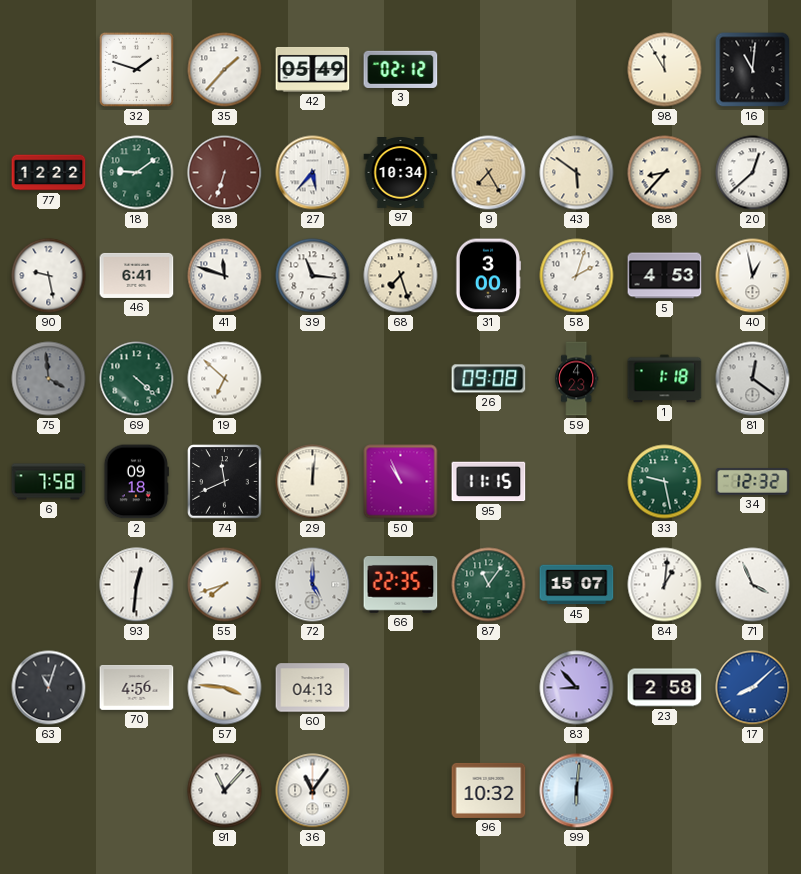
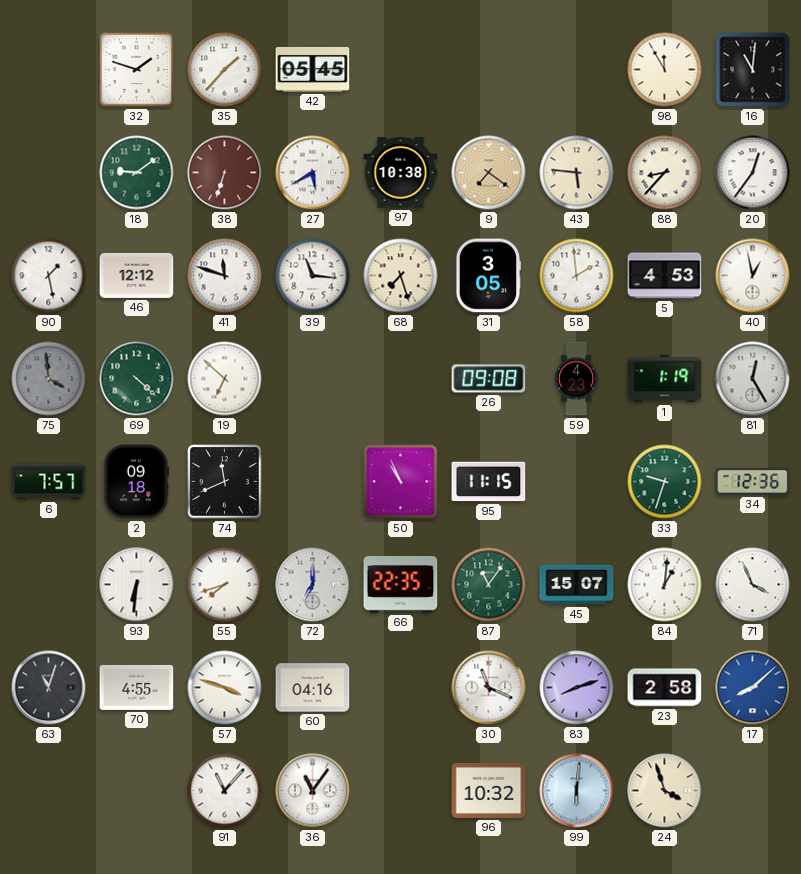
42: 05:49 -> 05:45
3: 02:12 -> none
77: 12:22 -> none
27: 5:37 -> 5:40
97: 10:34 -> 10:38
9: 7:25 -> 7:21
43: 5:51 -> 5:46
20: 12:38 -> 12:36
90: 9:28 -> 1:28
46: 6:41 -> 12:12
31: 3:00 -> 3:05
58: 2:03 -> 1:59
1: 1:18 -> 1:19
81: 12:21 -> 12:25
6: 7:58 -> 7:57
29: 12:01 -> none
33: 9:28 -> 9:33
34: 12:32 -> 12:36
93: 12:31 -> 6:31
72: 5:00 -> 7:00
70: 4:56 -> 4:55
57: 3:46 -> 3:48
60: 04:13 -> 04:16
30: none -> 11:19
83: 8:53 -> 8:12
24: none -> 3:57
